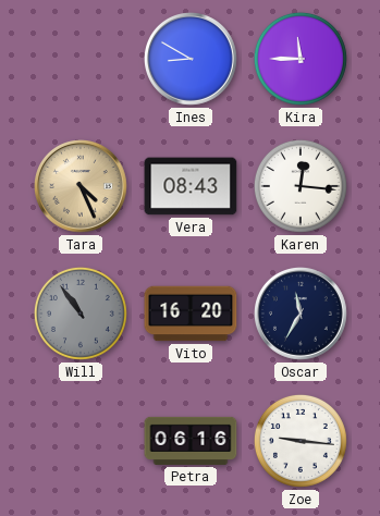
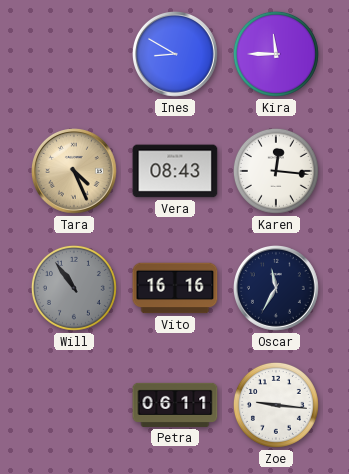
Vito: 16:20 -> 16:16
Petra: 06:16 -> 06:11
